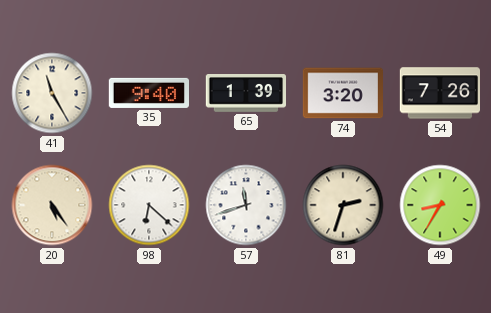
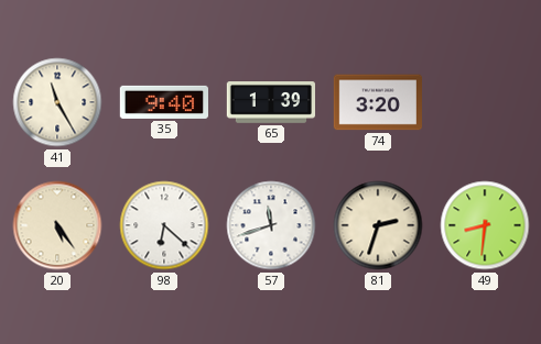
54: 7:26 -> none
49: 8:35 -> 8:31
